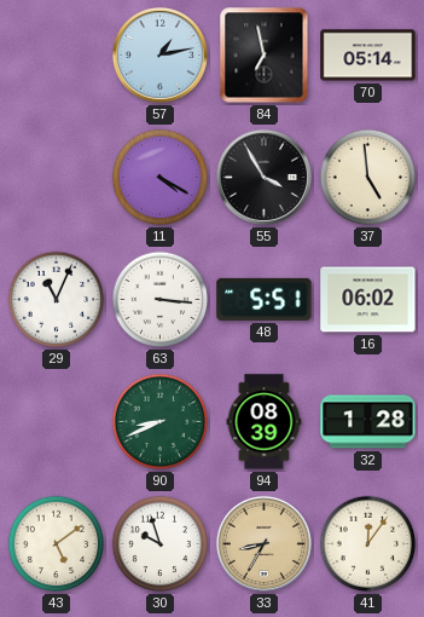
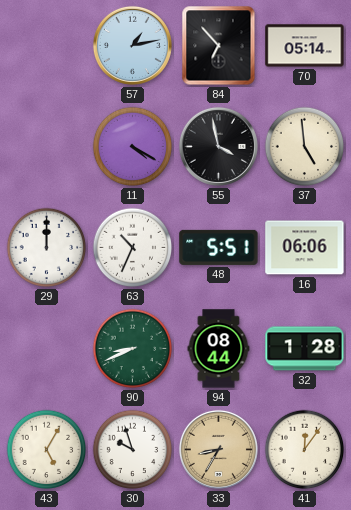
84: 6:58 -> 6:53
55: 3:55 -> 3:58
29: 11:04 -> 12:00
63: 3:16 -> 10:34
16: 06:02 -> 06:06
94: 08:39 -> 08:44
43: 5:09 -> 5:05
